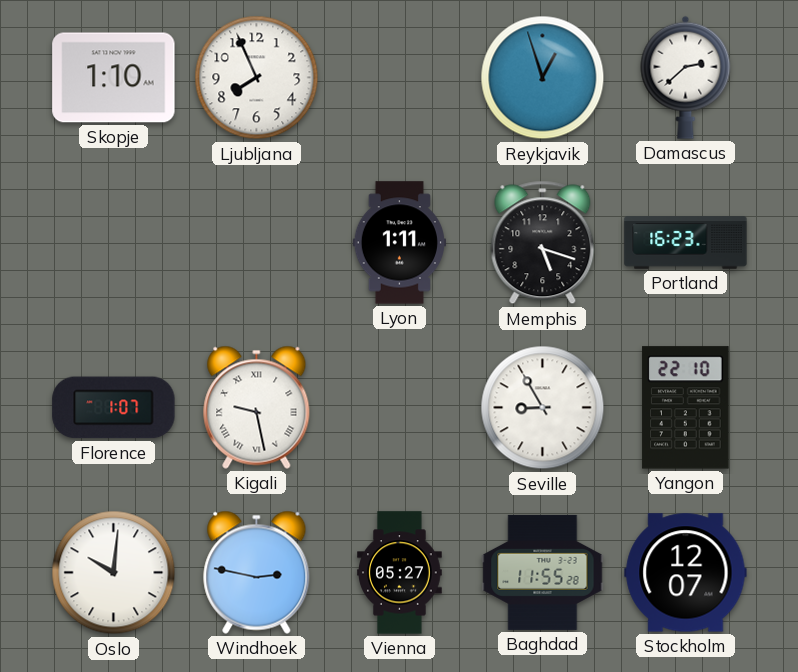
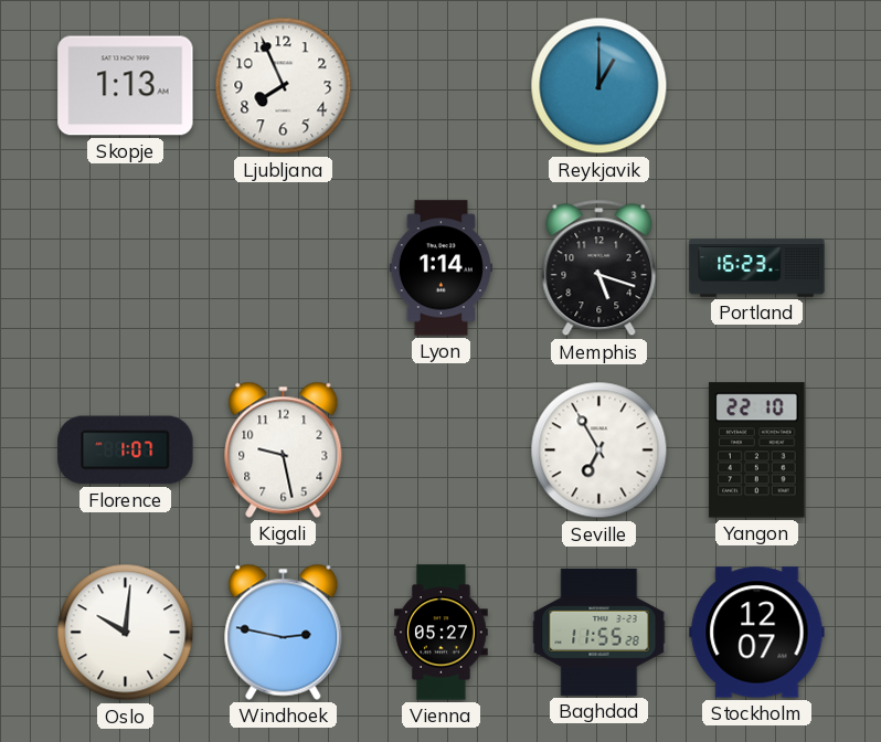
Skopje: 1:10 -> 1:13
Reykjavik: 12:57 -> 1:00
Damascus: 2:38 -> none
Lyon: 1:11 -> 1:14
Kigali numerals: Roman -> Arabic
Seville: 8:55 -> 6:55
